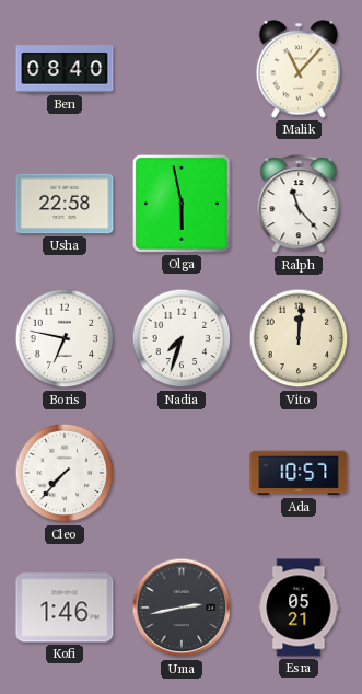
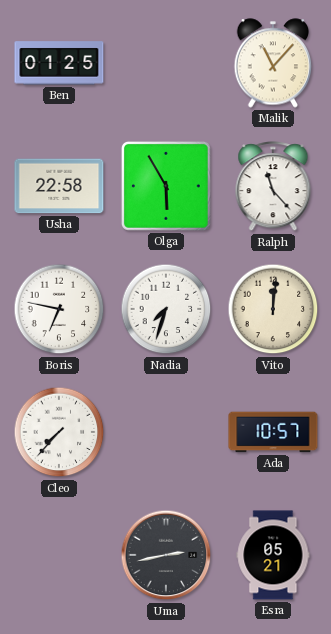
Ben: 08:40 -> 01:25
Olga: 5:58 -> 5:55
Kofi: 1:46 -> none
